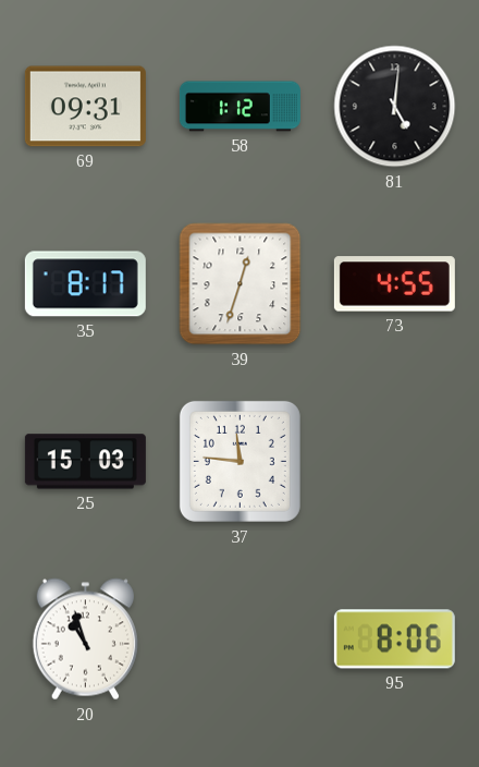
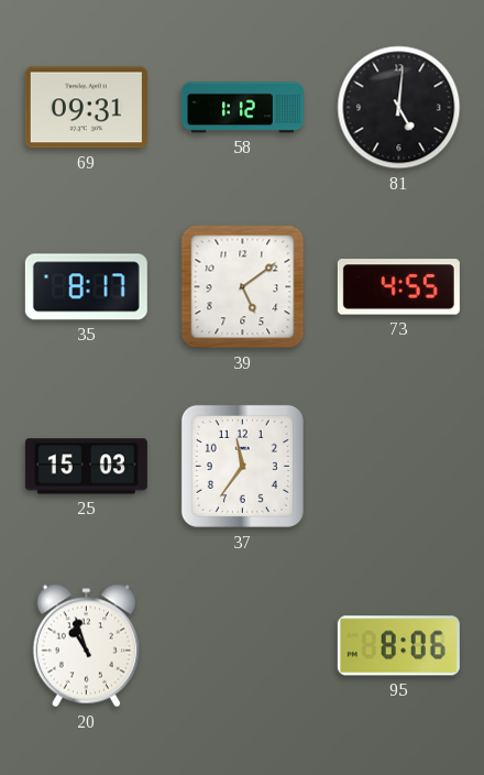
39: 12:33 -> 5:09
37: 11:46 -> 11:36
